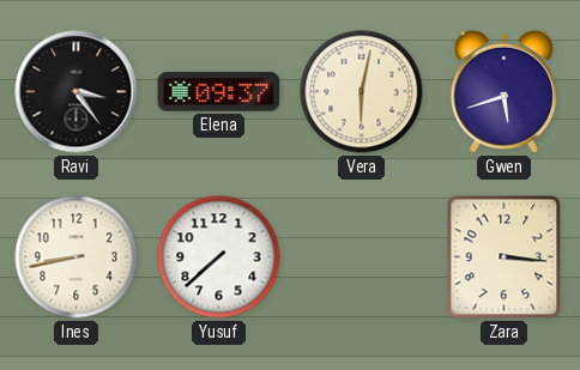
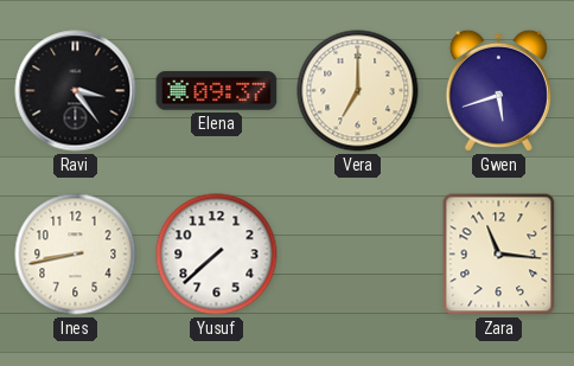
Vera: 6:02 -> 7:00
Zara: 3:16 -> 11:16
